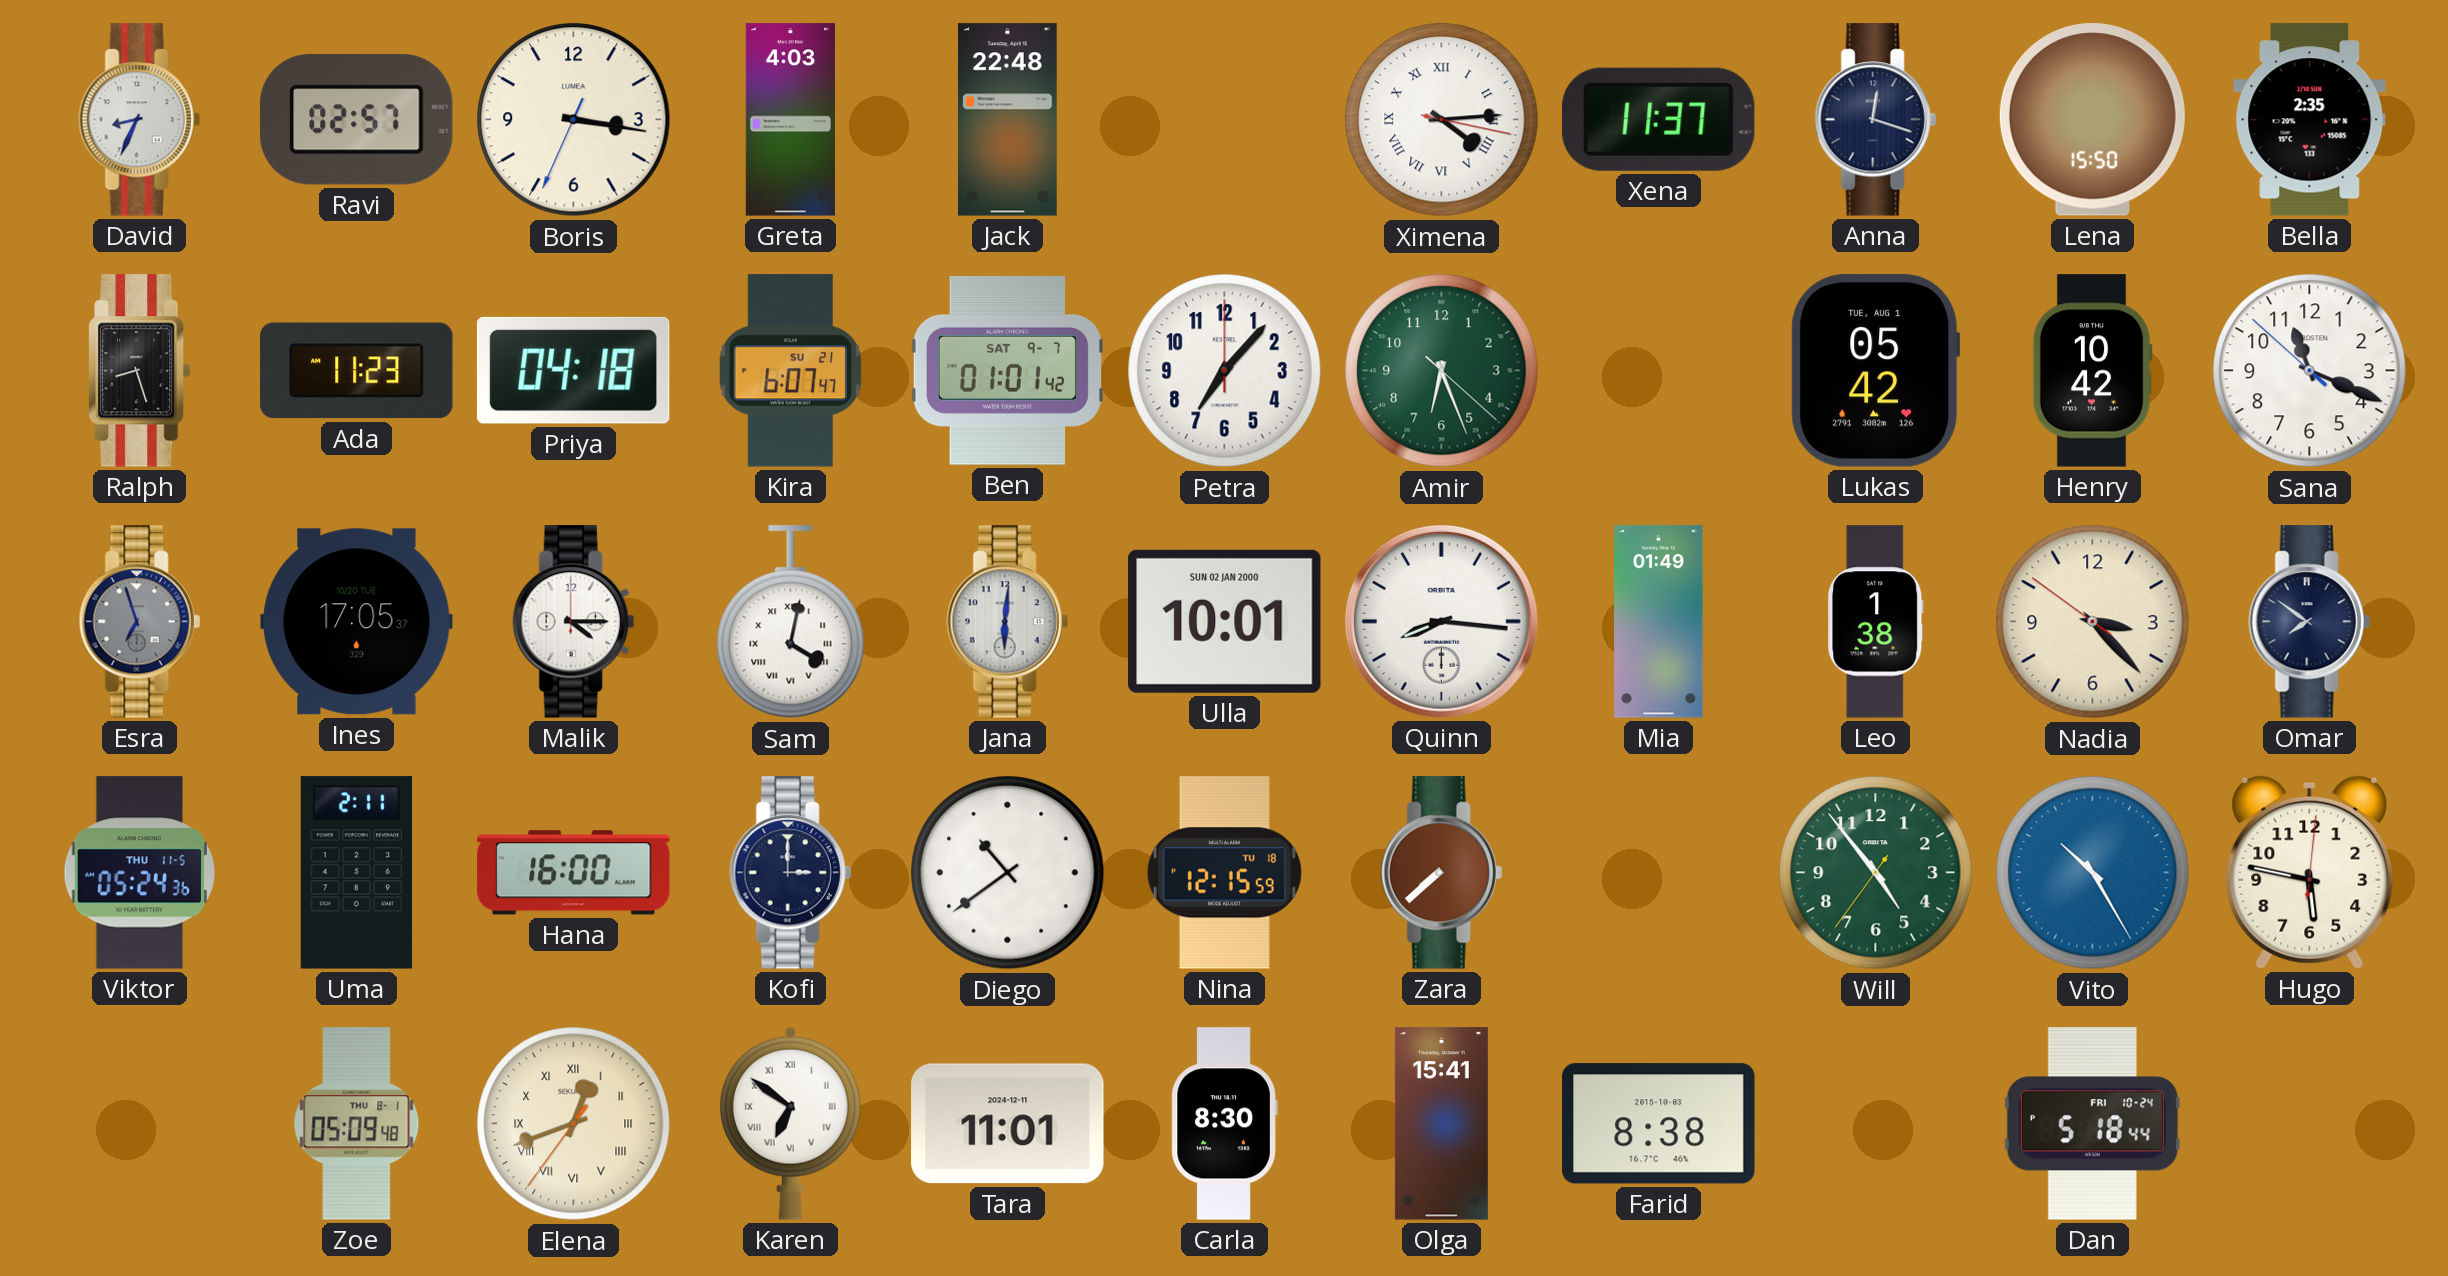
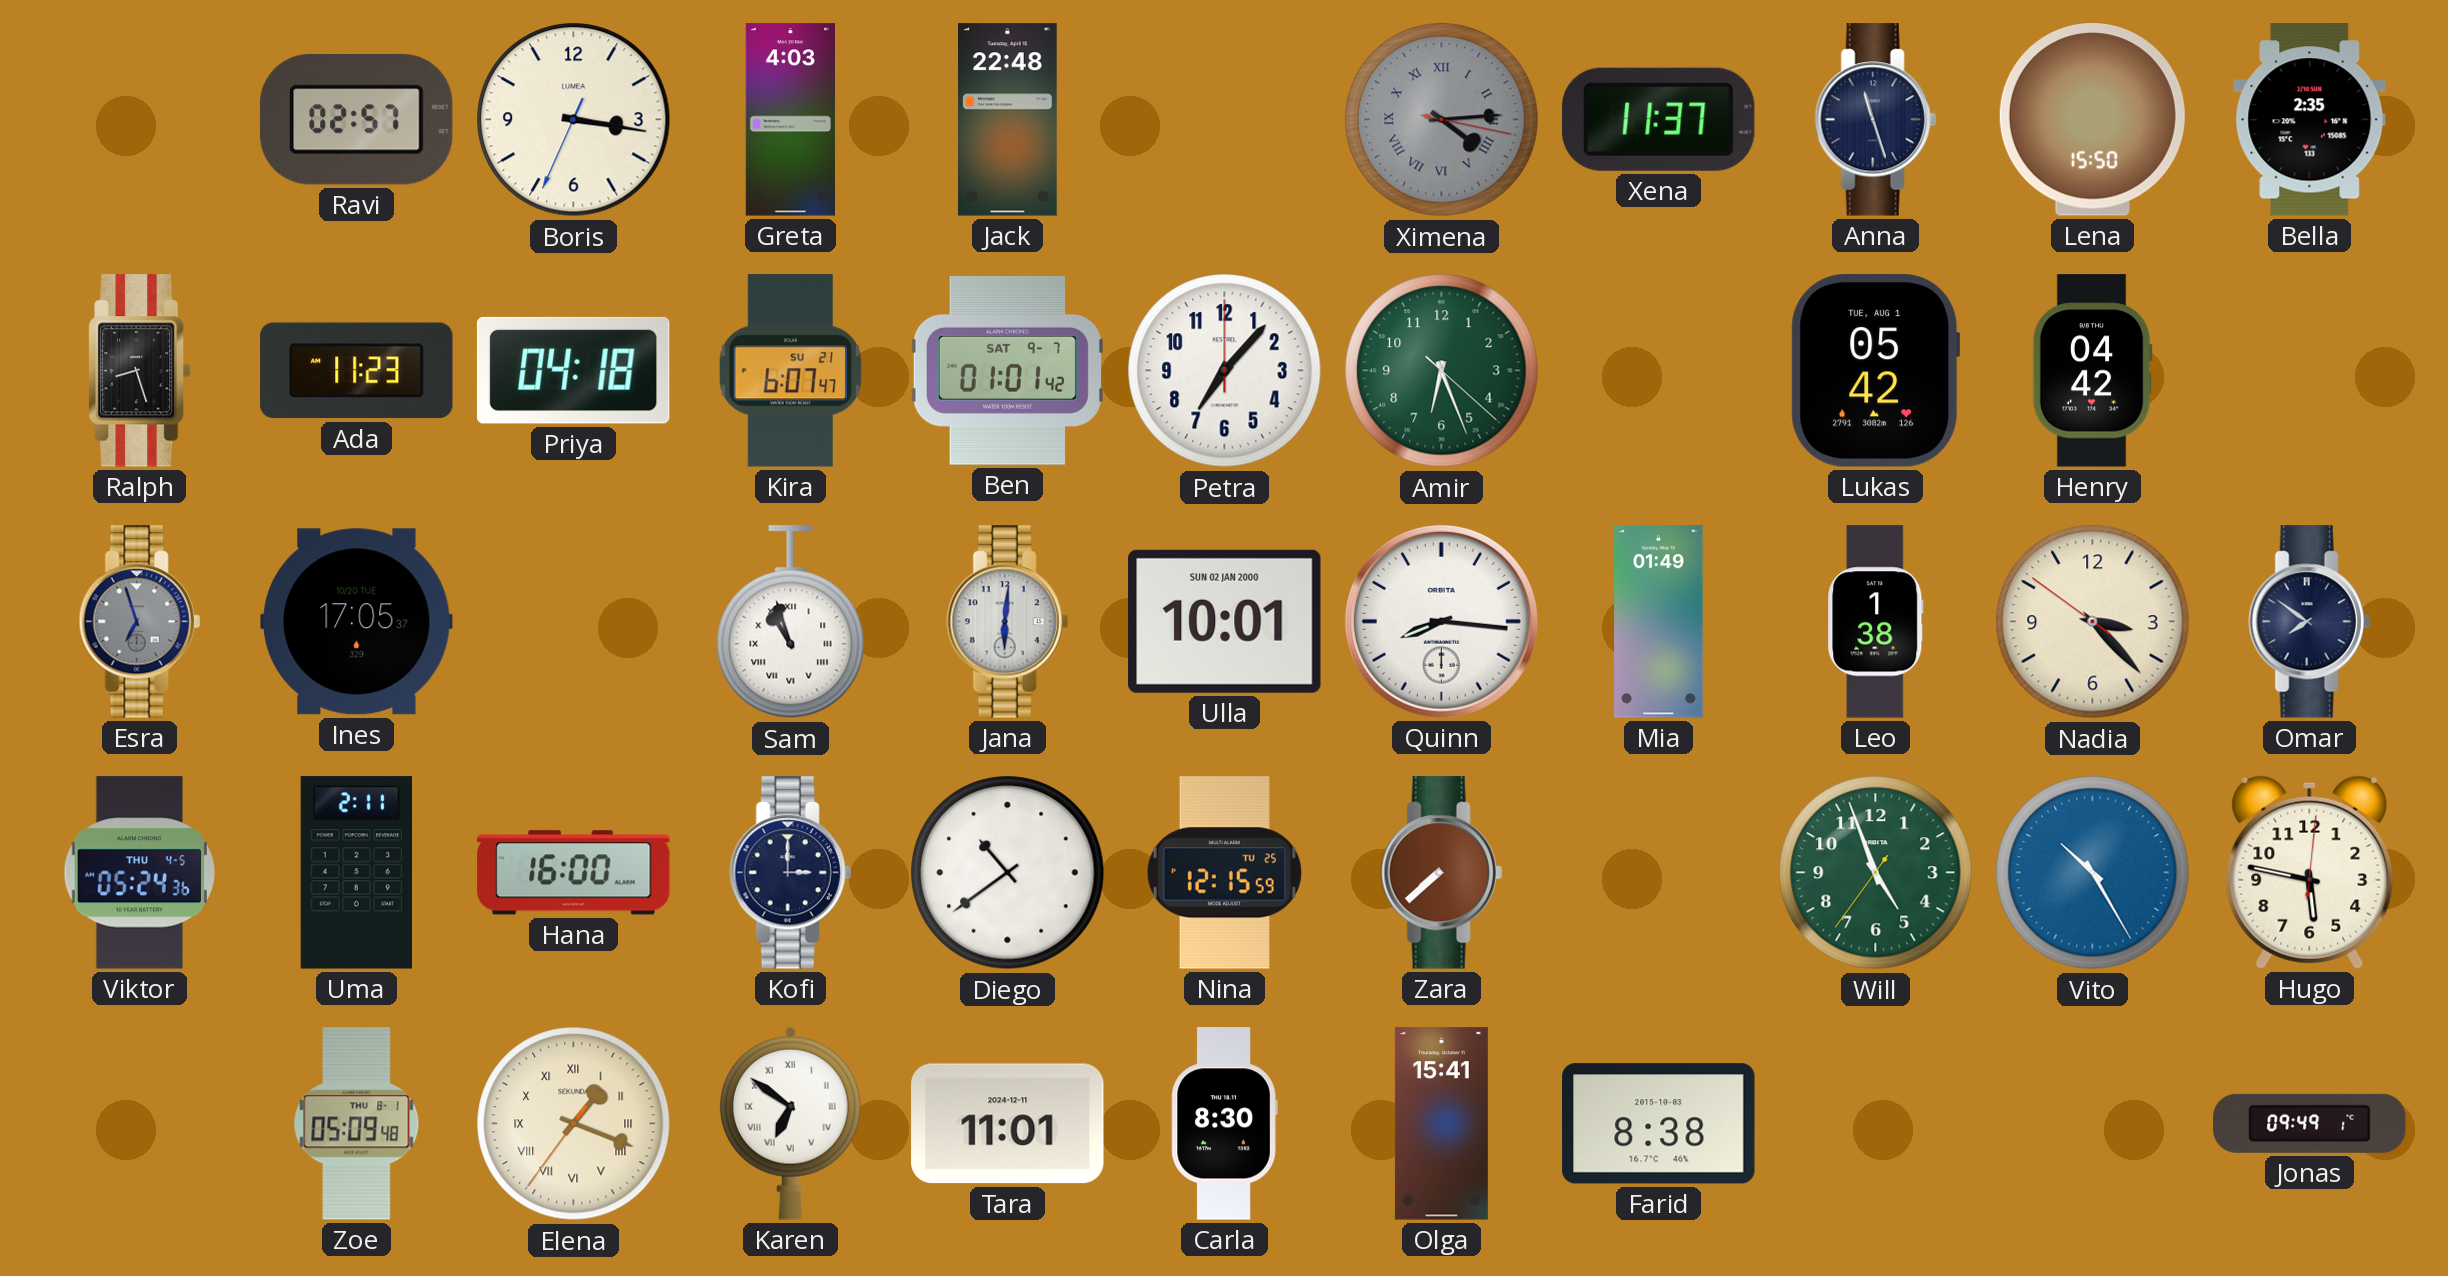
David: 8:34 -> none
Ximena dial: white -> grey
Anna: 12:18 -> 11:27
Henry: 10:42 -> 04:42
Sana: 11:18 -> none
Malik: 4:15 -> none
Sam: 4:02 -> 10:57
Viktor date: THU 11-5 -> THU 4-5
Nina date: TU 18 -> TU 25
Will: 4:53 -> 4:56
Elena: 12:41 -> 1:18
Dan: 5:18 -> none
Jonas: none -> 09:49
